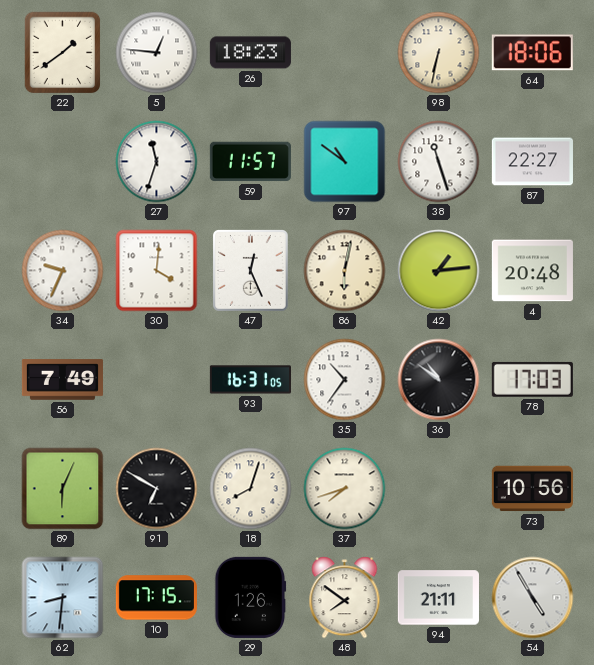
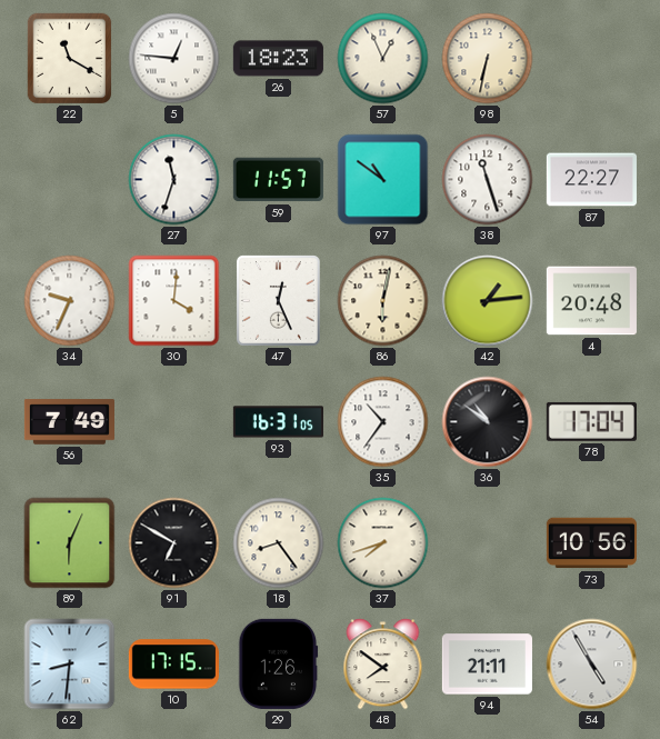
22: 1:39 -> 11:20
57: none -> 12:56
64: 18:06 -> none
78: 17:03 -> 17:04
18: 8:03 -> 8:24
